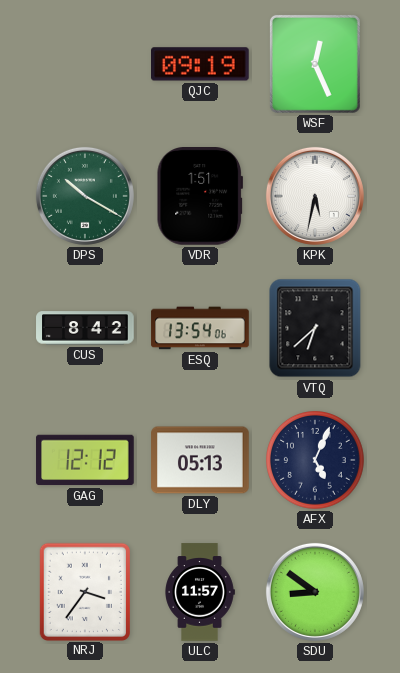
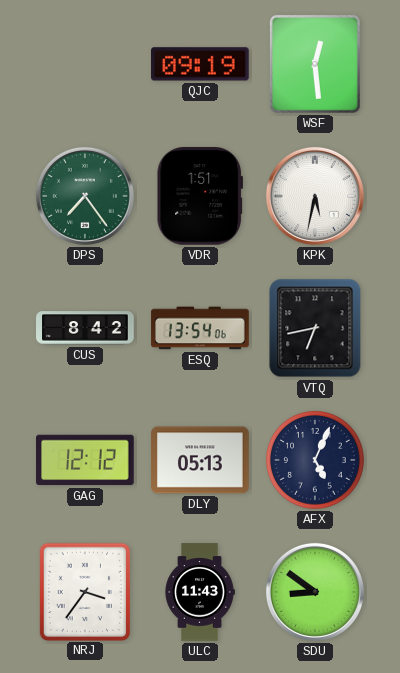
WSF: 12:26 -> 12:29
DPS: 10:20 -> 7:24
VTQ: 6:38 -> 6:43
ULC: 11:57 -> 11:43
